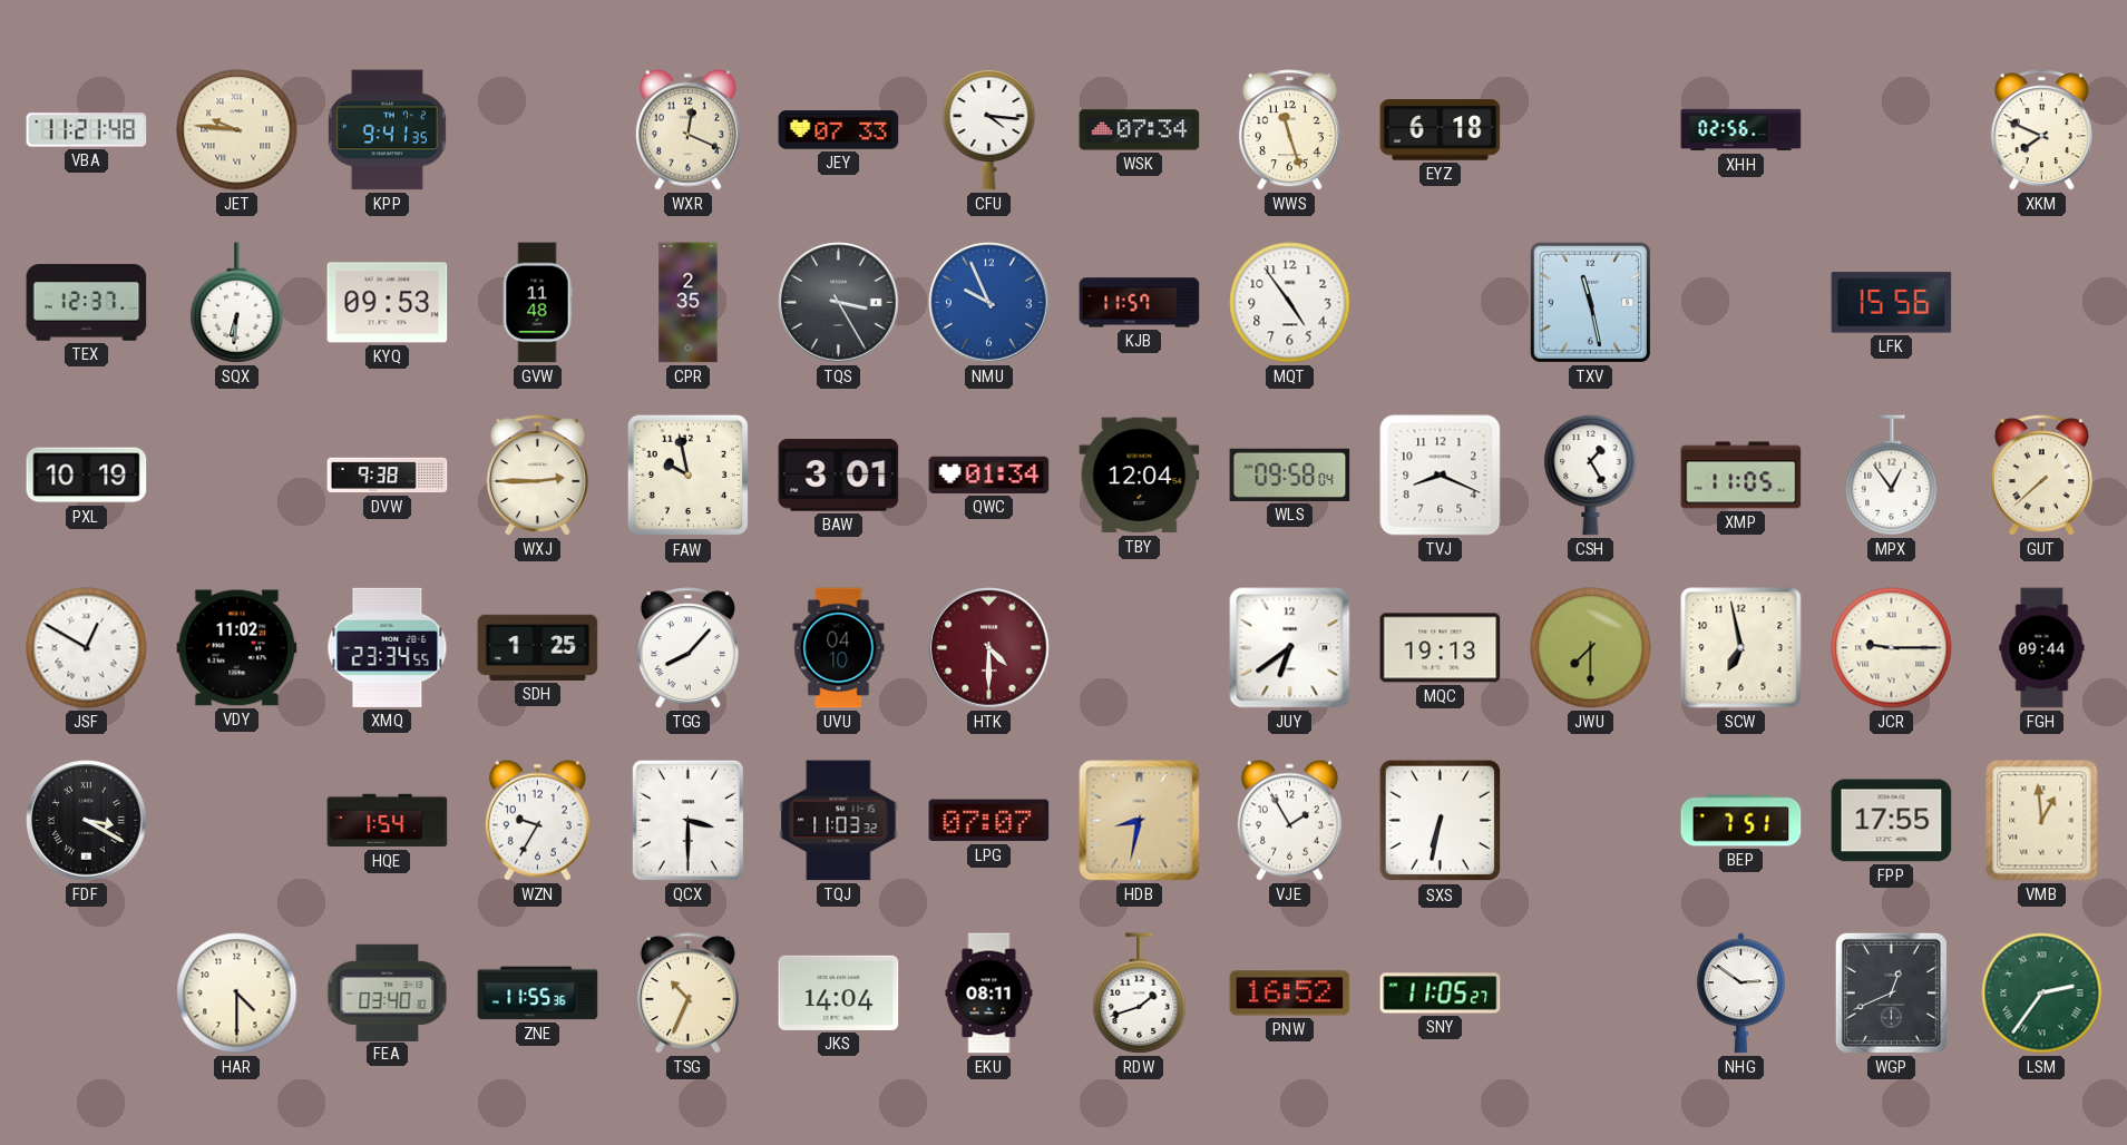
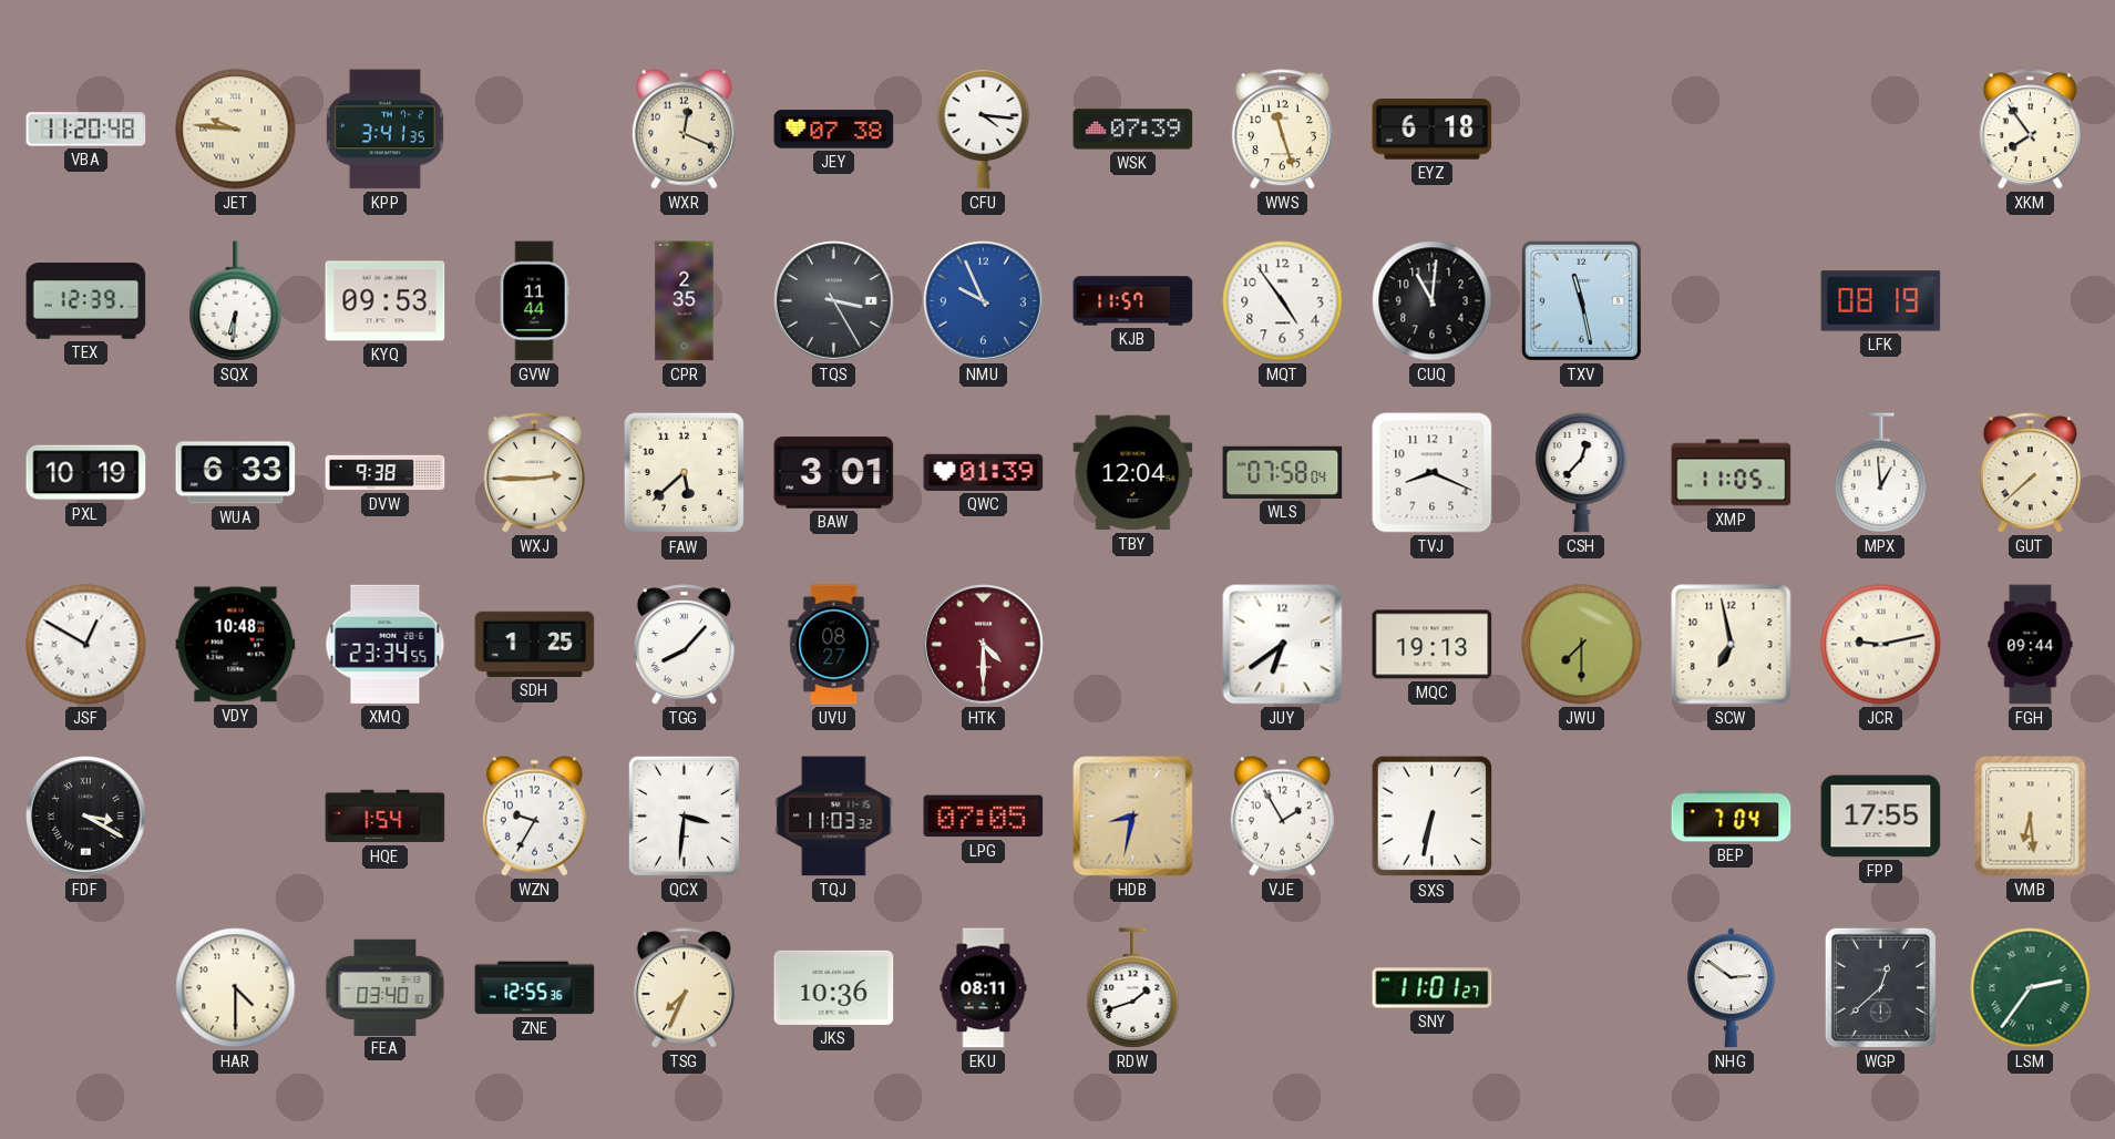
VBA: 11:21 -> 11:20
KPP: 9:41 -> 3:41
JEY: 07:33 -> 07:38
WSK: 07:34 -> 07:39
XHH: 02:56 -> none
XKM: 7:49 -> 7:54
TEX: 12:37 -> 12:39
GVW: 11:48 -> 11:44
CUQ: none -> 11:01
LFK: 15:56 -> 08:19
WUA: none -> 6:33
FAW: 9:58 -> 5:38
QWC: 01:34 -> 01:39
WLS: 09:58 -> 07:58
CSH: 1:25 -> 12:37
MPX: 12:54 -> 12:59
VDY: 11:02 -> 10:48
UVU: 04:10 -> 08:27
JCR: 9:15 -> 9:13
QCX: 3:30 -> 3:31
LPG: 07:07 -> 07:05
BEP: 7:51 -> 7:04
VMB: 12:59 -> 6:29
ZNE: 11:55 -> 12:55
TSG: 10:34 -> 7:34
JKS: 14:04 -> 10:36
PNW: 16:52 -> none
SNY: 11:05 -> 11:01
WGP: 12:41 -> 12:38
